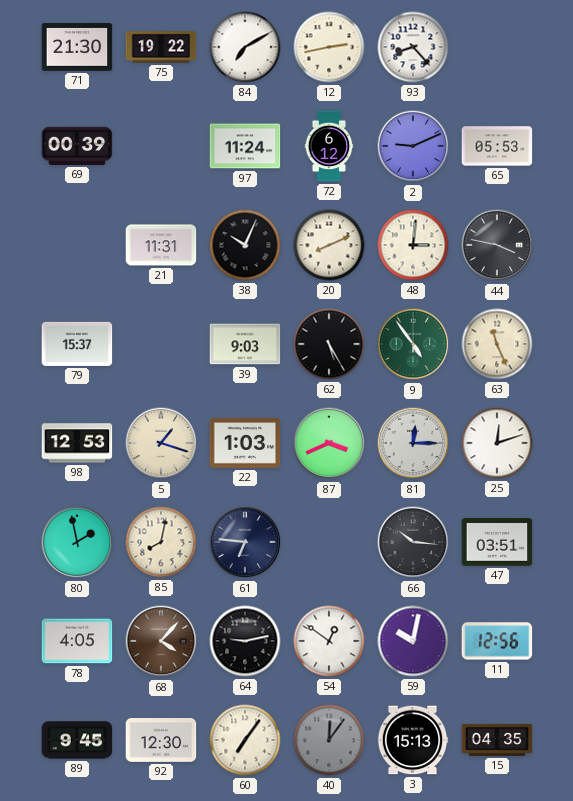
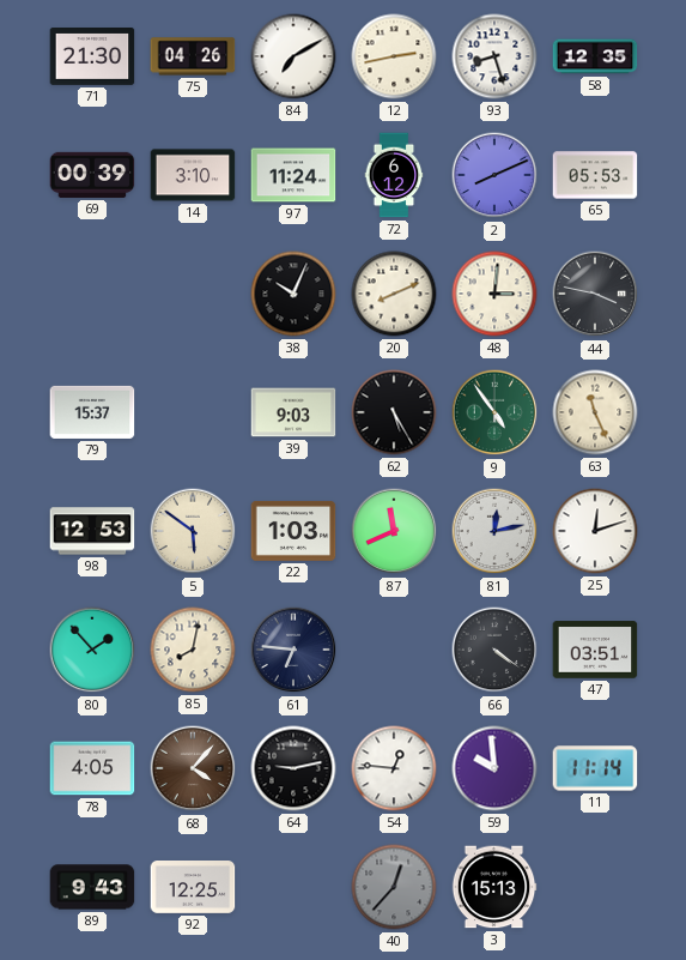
75: 19:22 -> 04:26
93: 8:23 -> 8:27
58: none -> 12:35
14: none -> 3:10
2: 9:11 -> 8:11
21: 11:31 -> none
5: 1:18 -> 5:51
87: 3:41 -> 11:41
81: 12:15 -> 12:13
80: 1:58 -> 1:53
66: 10:16 -> 4:21
54: 12:51 -> 12:46
59: 10:02 -> 9:59
11: 12:56 -> 11:14
89: 9:45 -> 9:43
92: 12:30 -> 12:25
60: 7:06 -> none
40: 12:06 -> 12:37
15: 04:35 -> none
